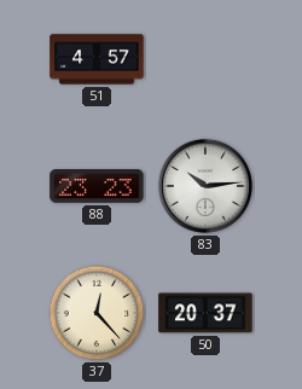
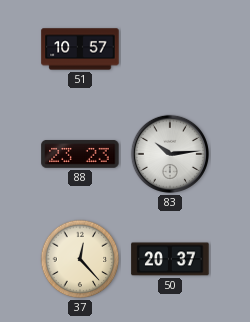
51: 4:57 -> 10:57
